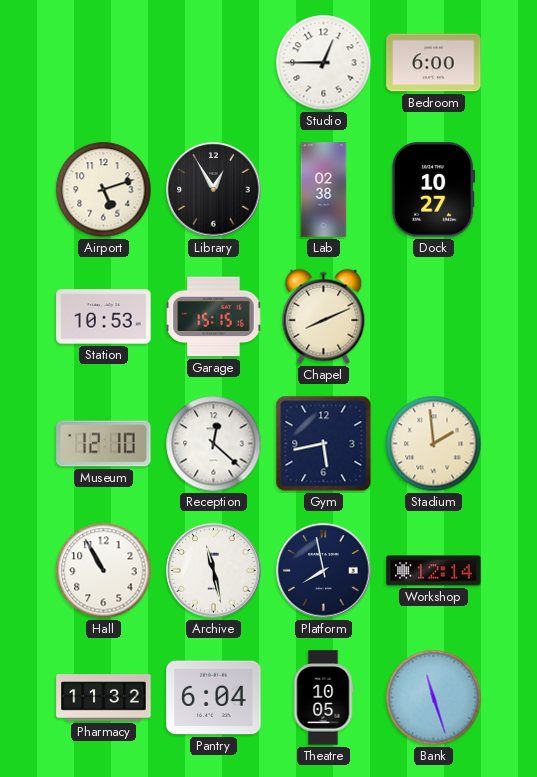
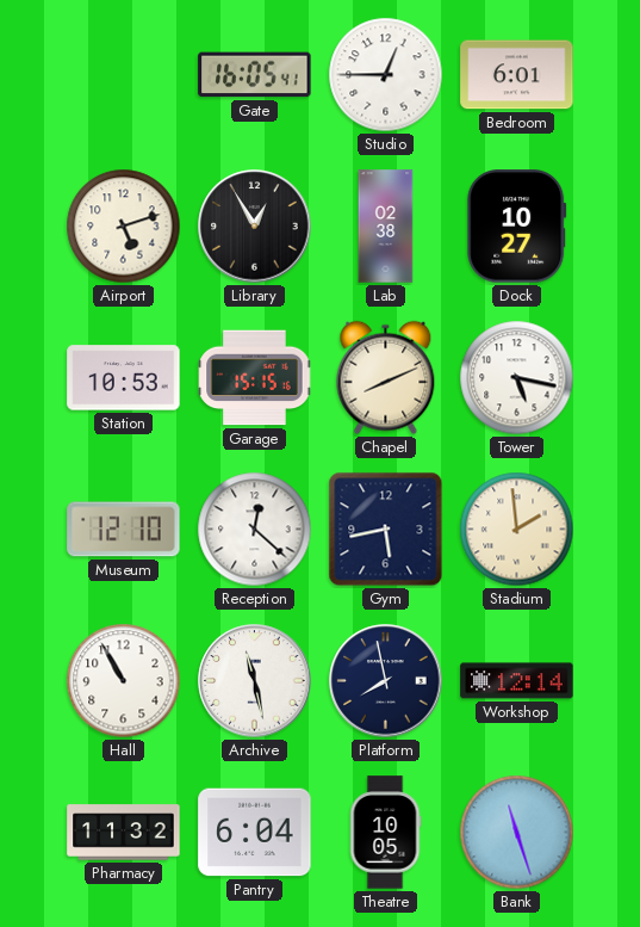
Gate: none -> 16:05
Bedroom: 6:00 -> 6:01
Tower: none -> 5:17
